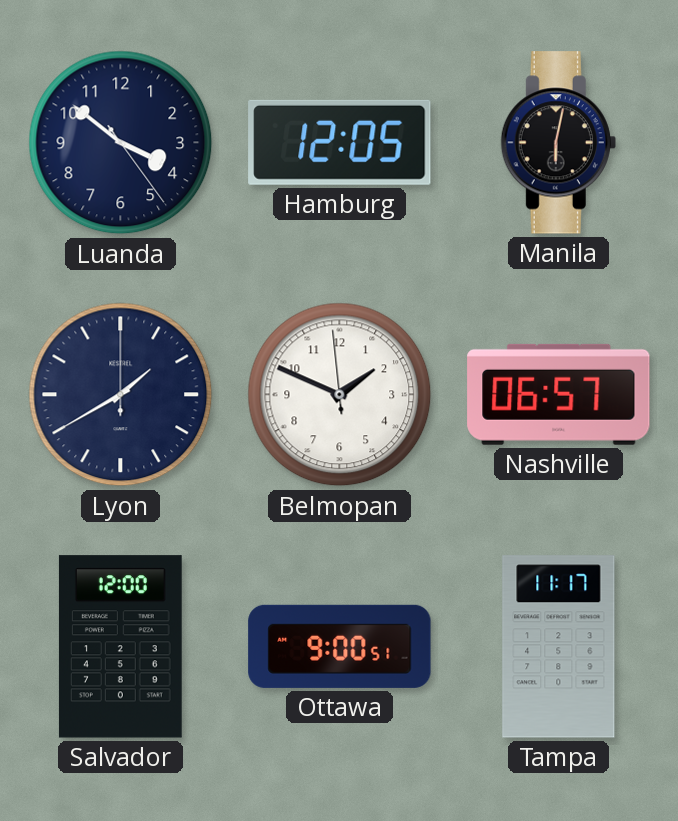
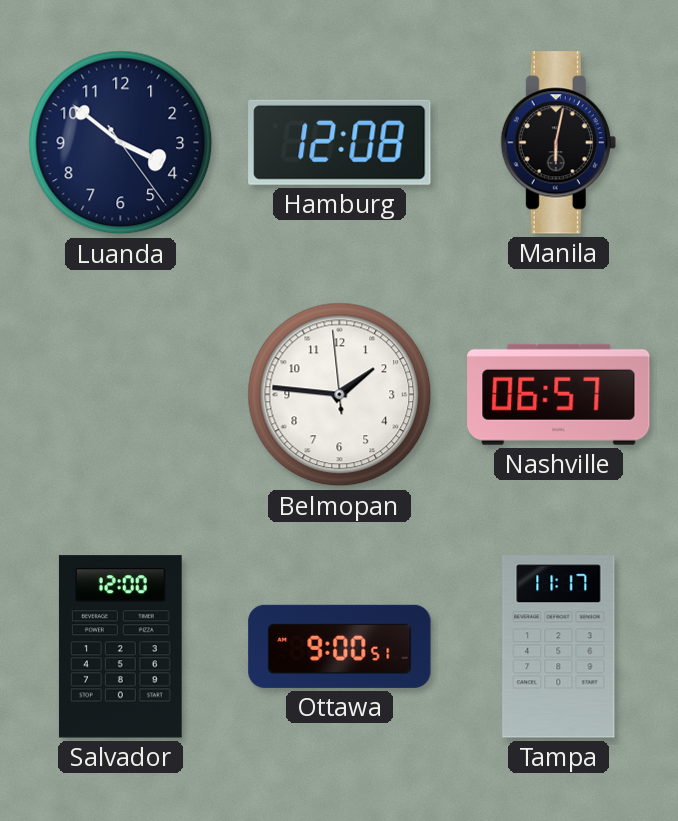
Hamburg: 12:05 -> 12:08
Lyon: 1:40 -> none
Belmopan: 1:48 -> 1:45
